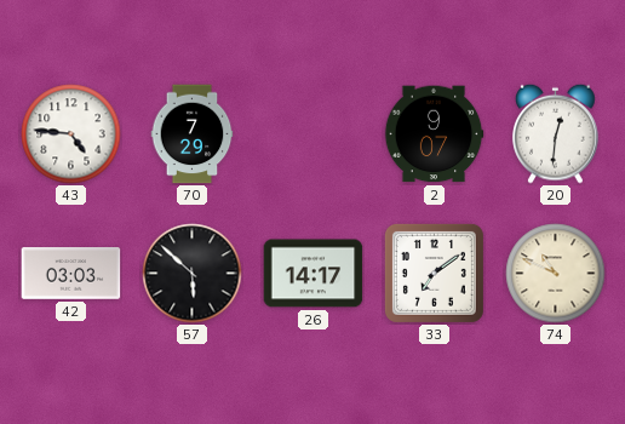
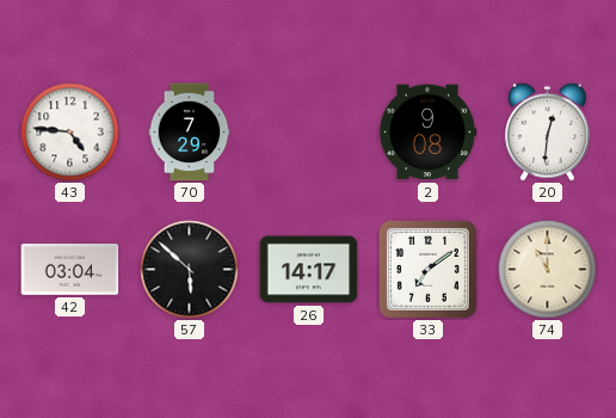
2: 9:07 -> 9:08
42: 03:03 -> 03:04
74: 10:49 -> 11:00
